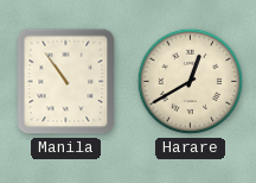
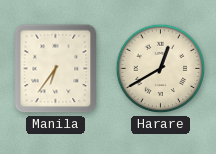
Manila: 10:54 -> 6:36
